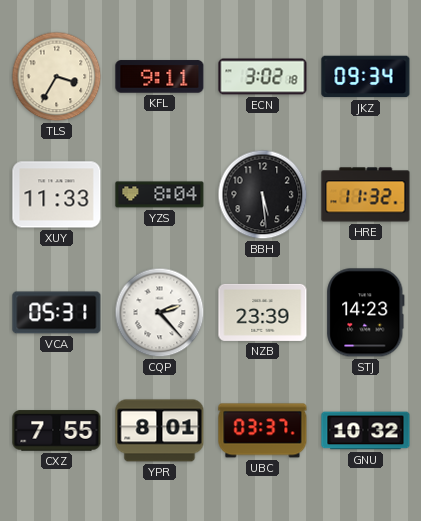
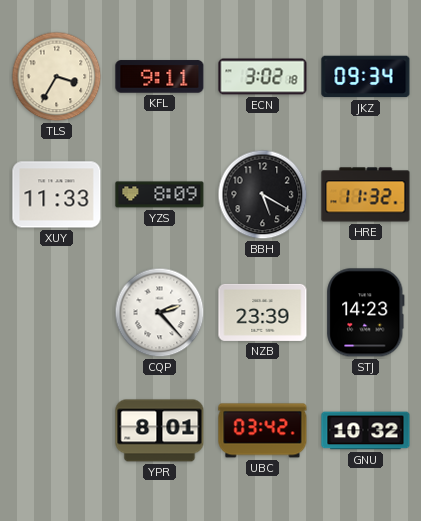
YZS: 8:04 -> 8:09
BBH: 5:29 -> 5:20
VCA: 05:31 -> none
CXZ: 7:55 -> none
UBC: 03:37 -> 03:42
